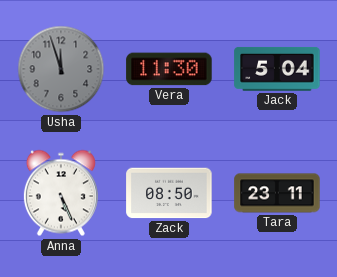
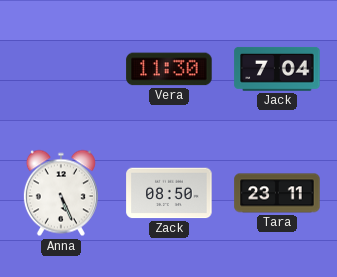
Usha: 11:57 -> none
Jack: 5:04 -> 7:04
